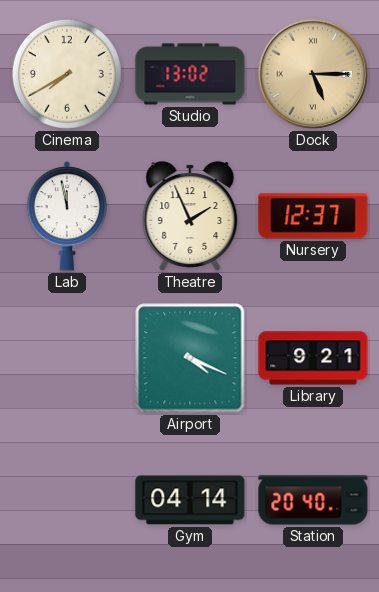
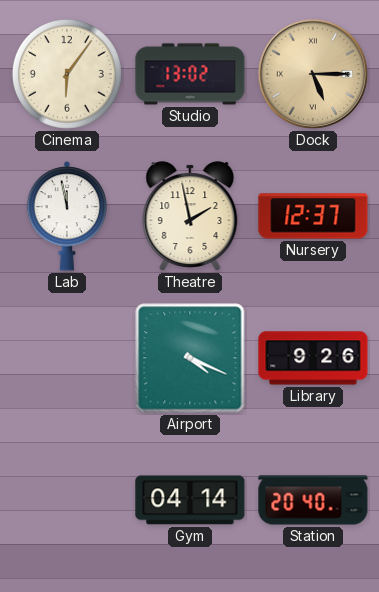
Cinema: 7:40 -> 6:06
Theatre: 1:56 -> 1:58
Library: 9:21 -> 9:26
